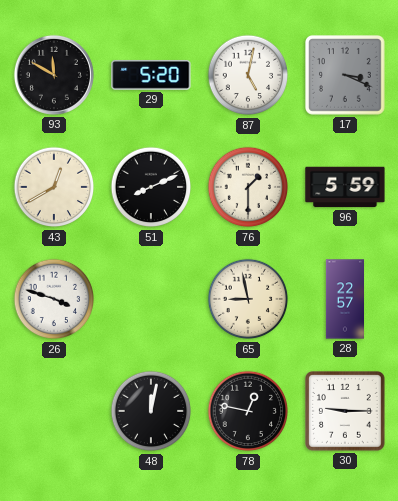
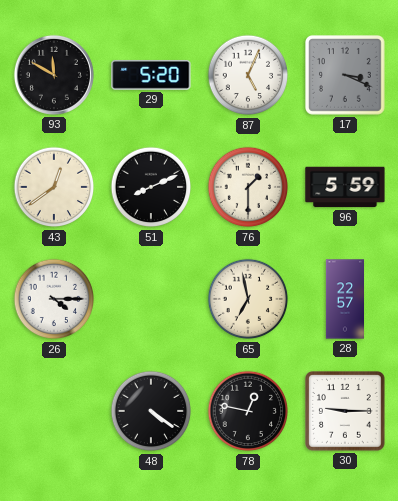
87: 5:02 -> 5:04
43: 12:40 -> 12:39
26: 3:48 -> 4:15
65: 8:58 -> 6:58
48: 12:02 -> 4:21
